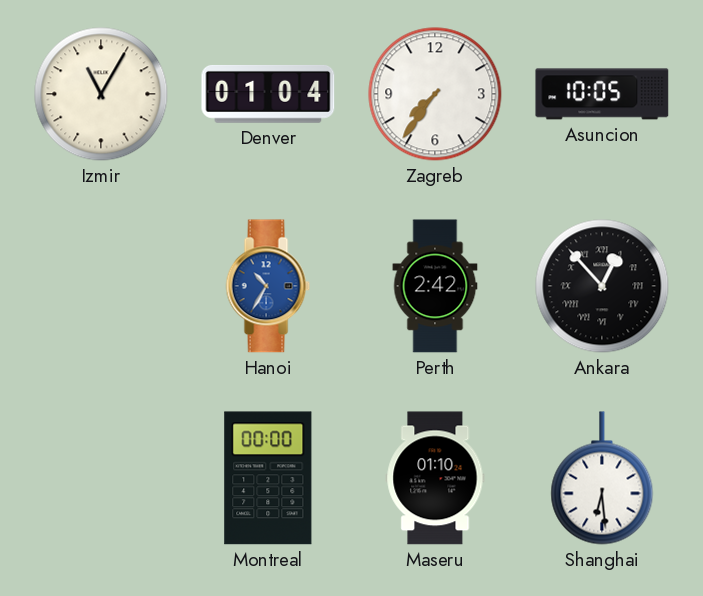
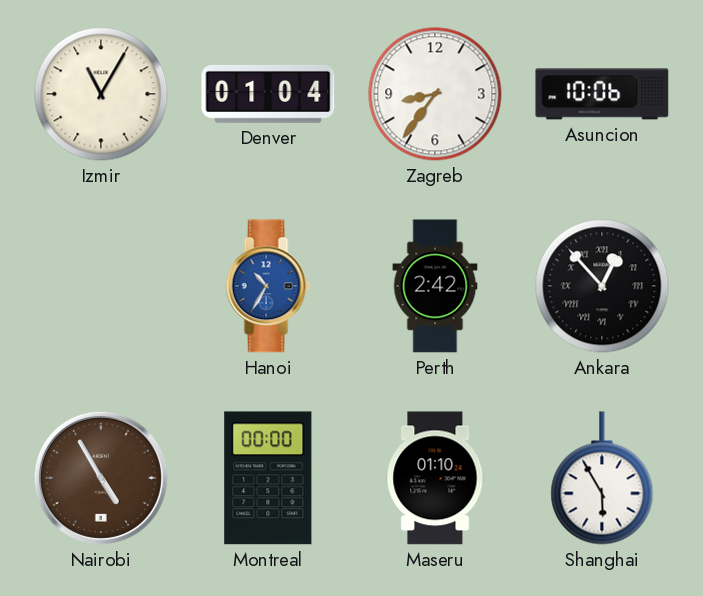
Zagreb: 7:36 -> 8:36
Asuncion: 10:05 -> 10:06
Nairobi: none -> 4:55
Shanghai: 6:29 -> 5:55
